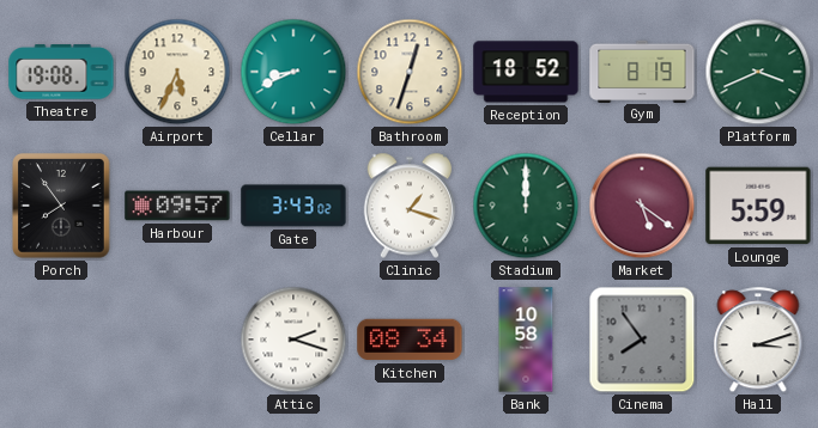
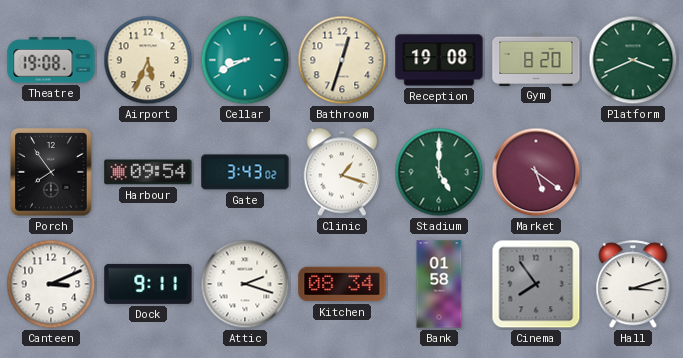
Reception: 18:52 -> 19:08
Gym: 8:19 -> 8:20
Harbour: 09:57 -> 09:54
Stadium: 12:00 -> 5:00
Lounge: 5:59 -> none
Canteen: none -> 3:11
Dock: none -> 9:11
Bank: 10:58 -> 01:58
